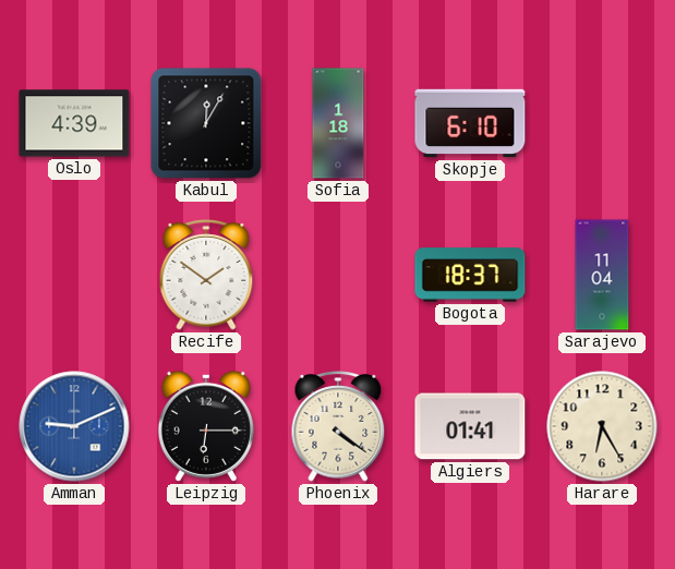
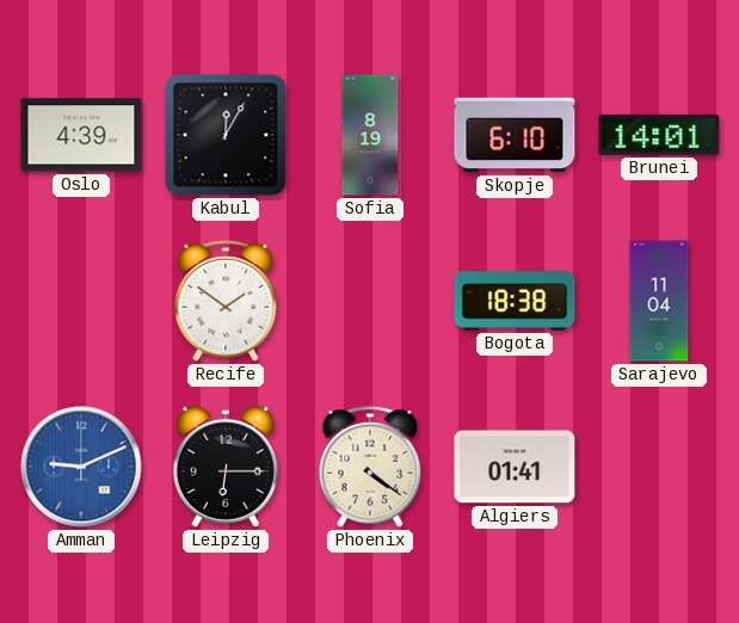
Sofia: 1:18 -> 8:19
Brunei: none -> 14:01
Bogota: 18:37 -> 18:38
Harare: 6:25 -> none
